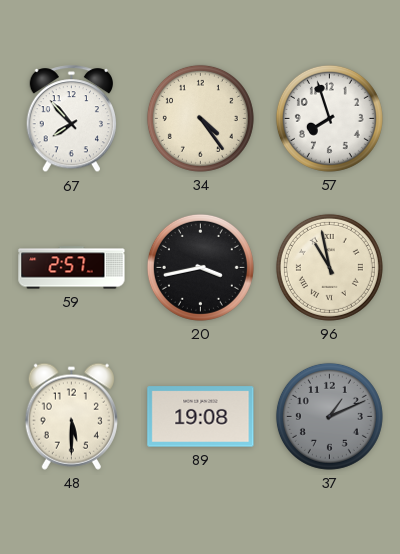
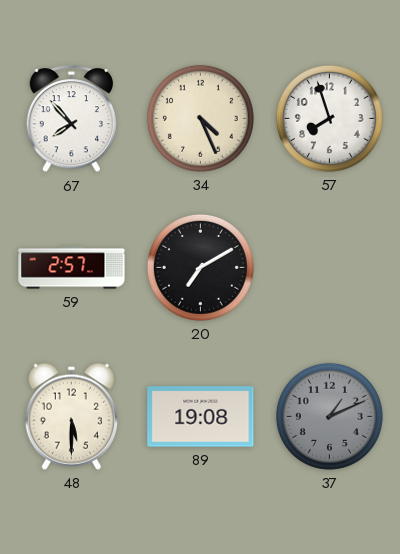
34: 4:24 -> 4:26
20: 3:43 -> 7:10
96: 10:58 -> none
